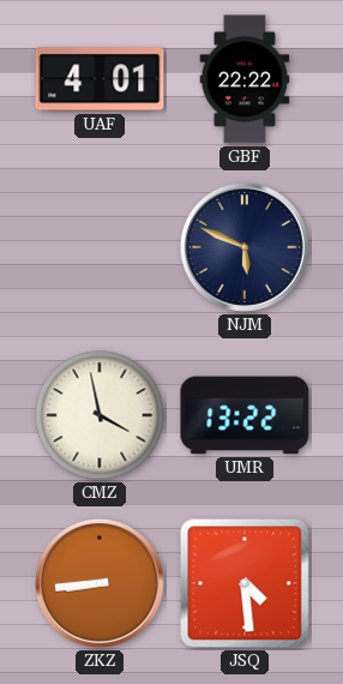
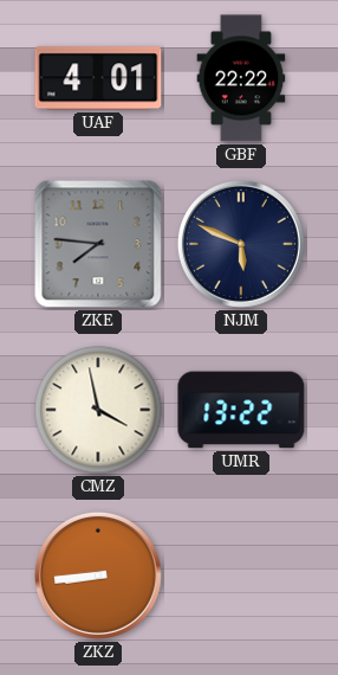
ZKE: none -> 7:46
JSQ: 4:29 -> none
